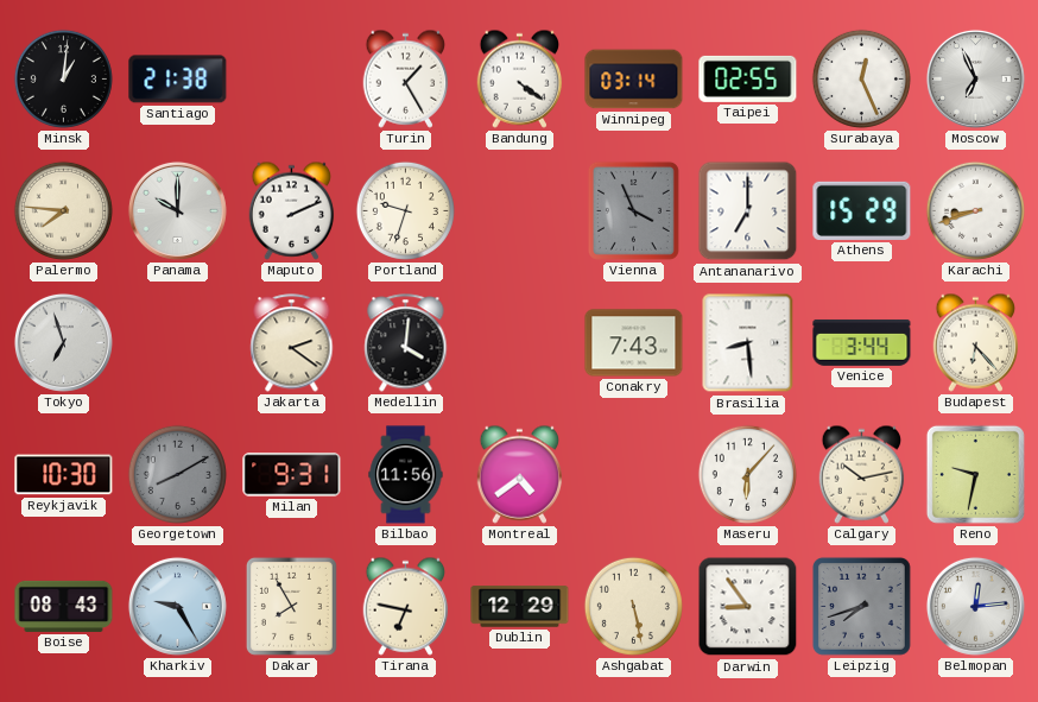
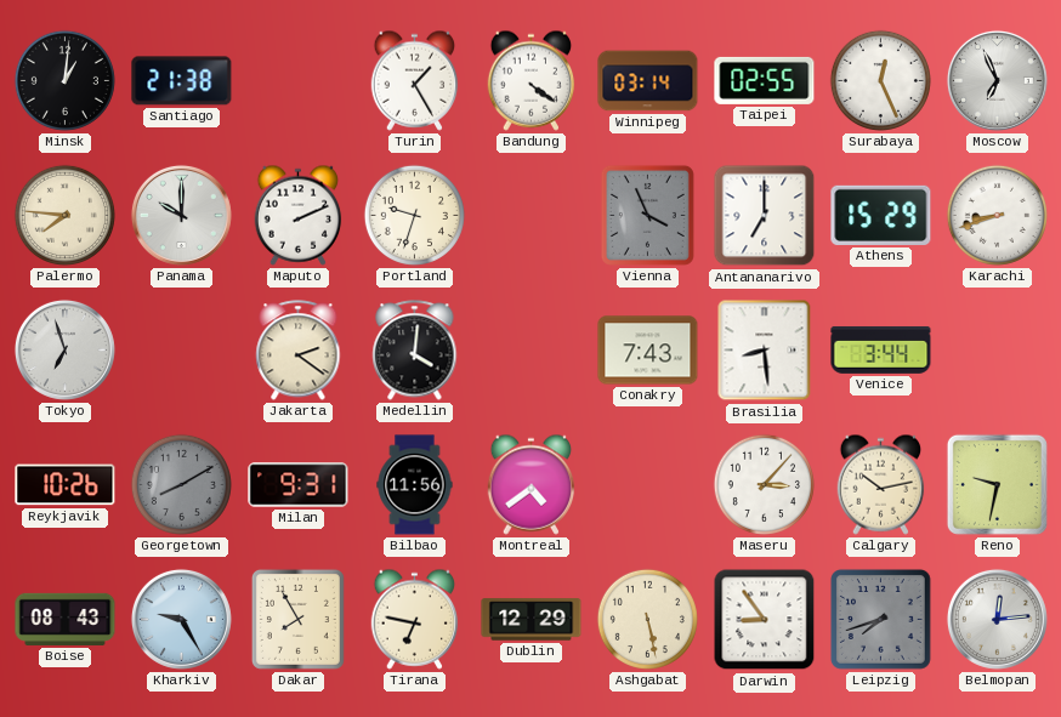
Budapest: 6:23 -> none
Reykjavik: 10:30 -> 10:26
Maseru: 6:07 -> 3:07
